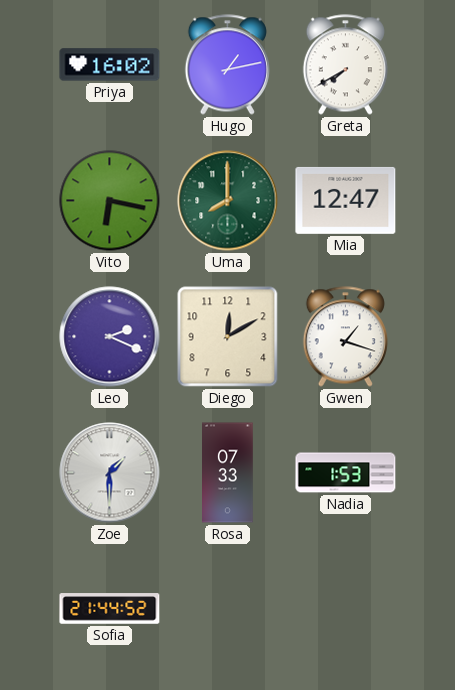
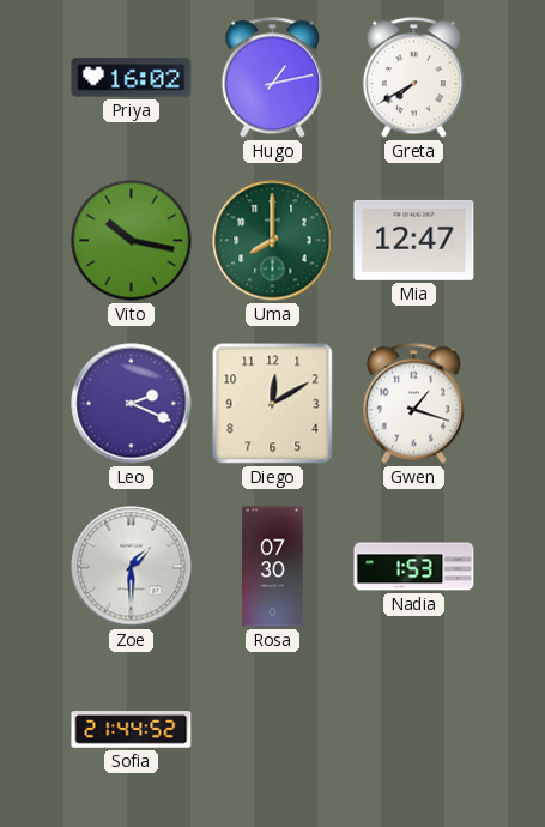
Vito: 6:17 -> 10:17
Rosa: 07:33 -> 07:30
